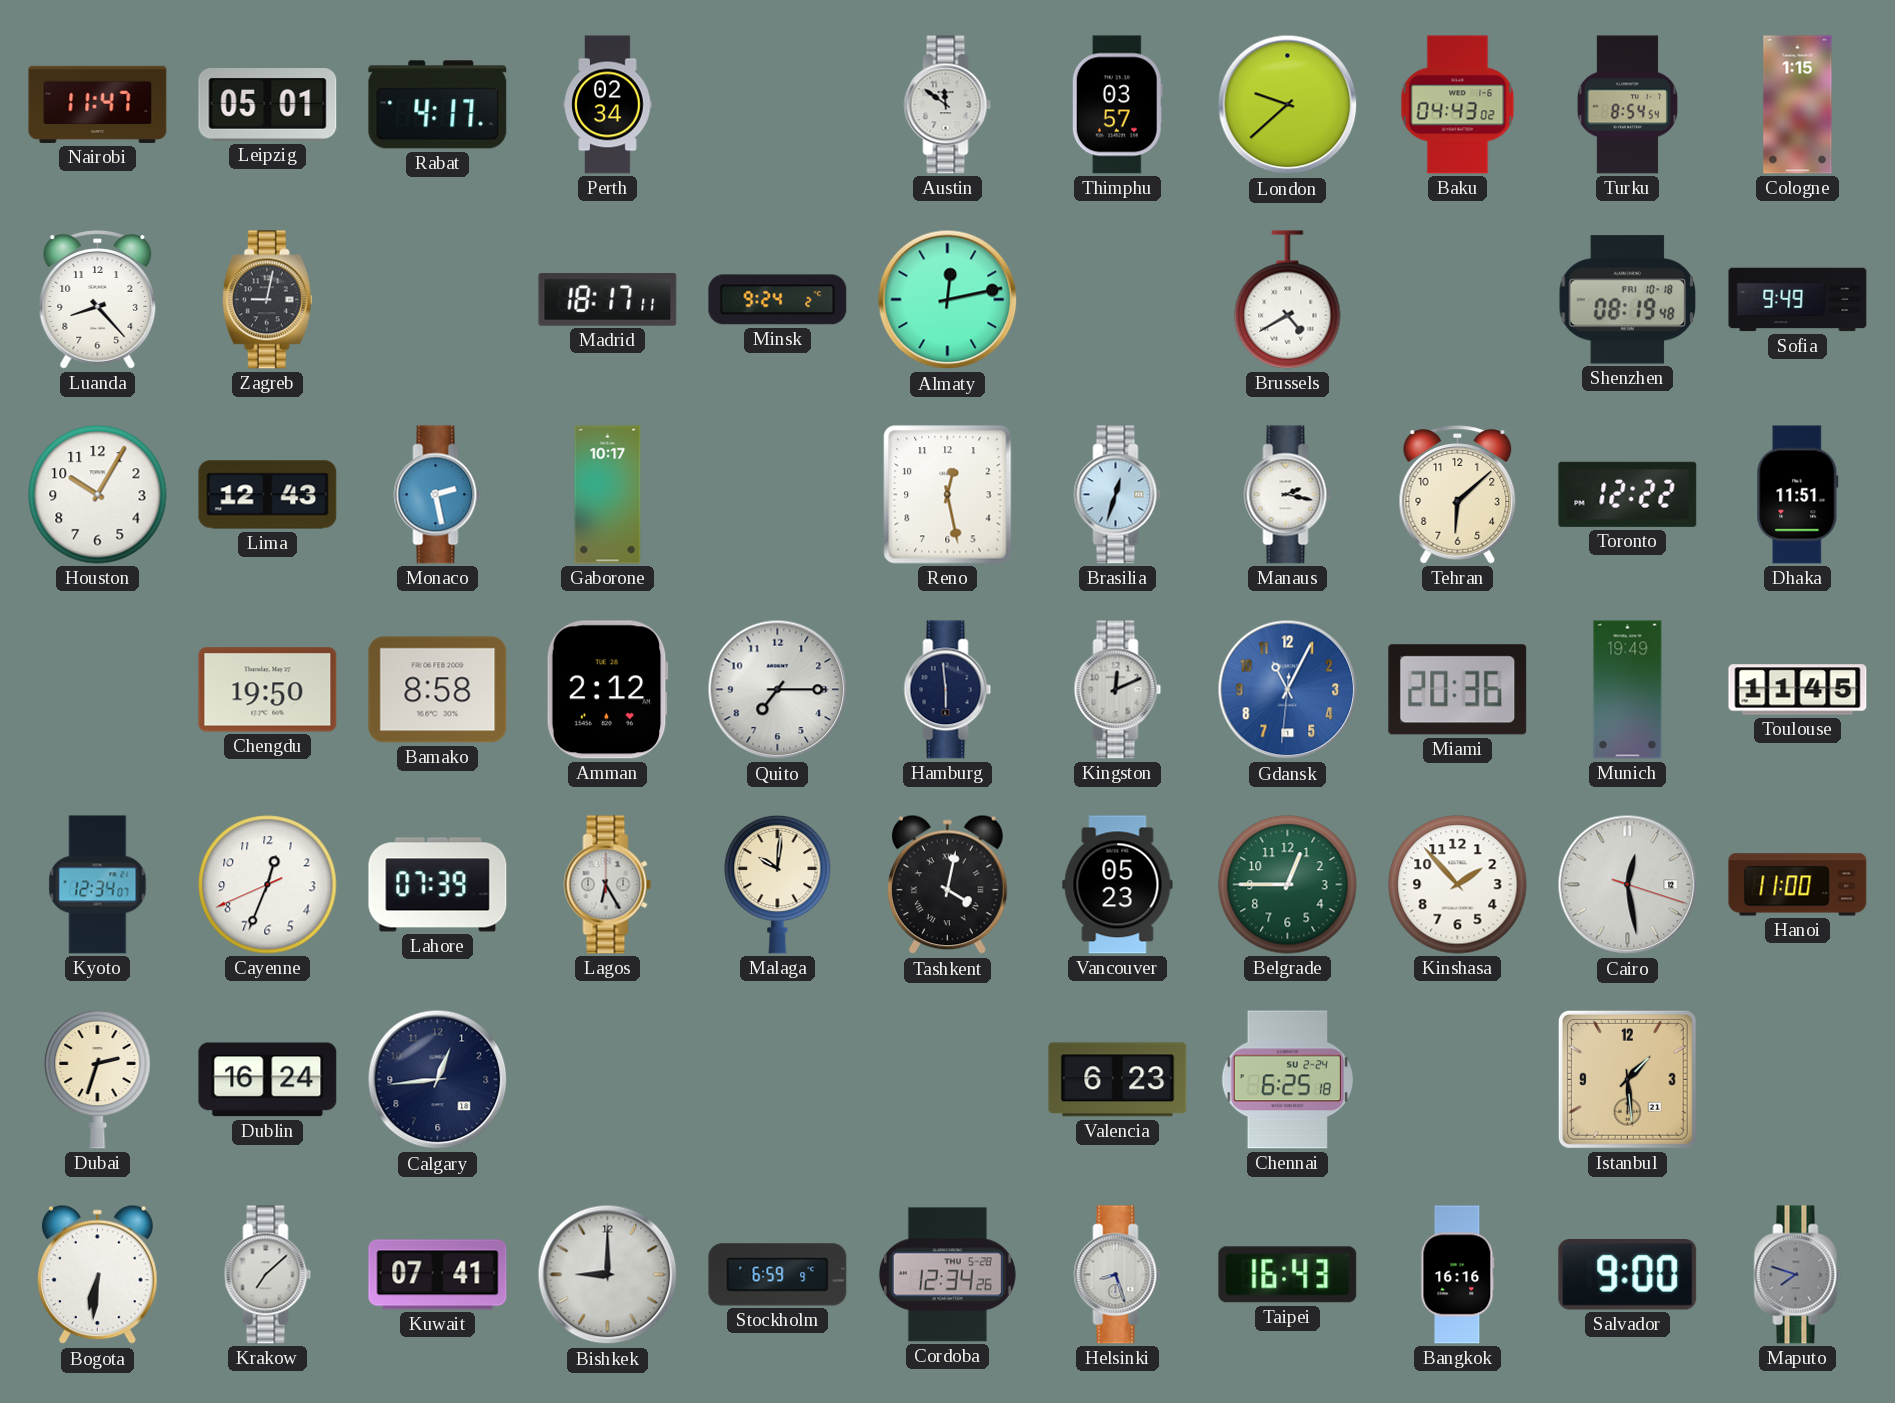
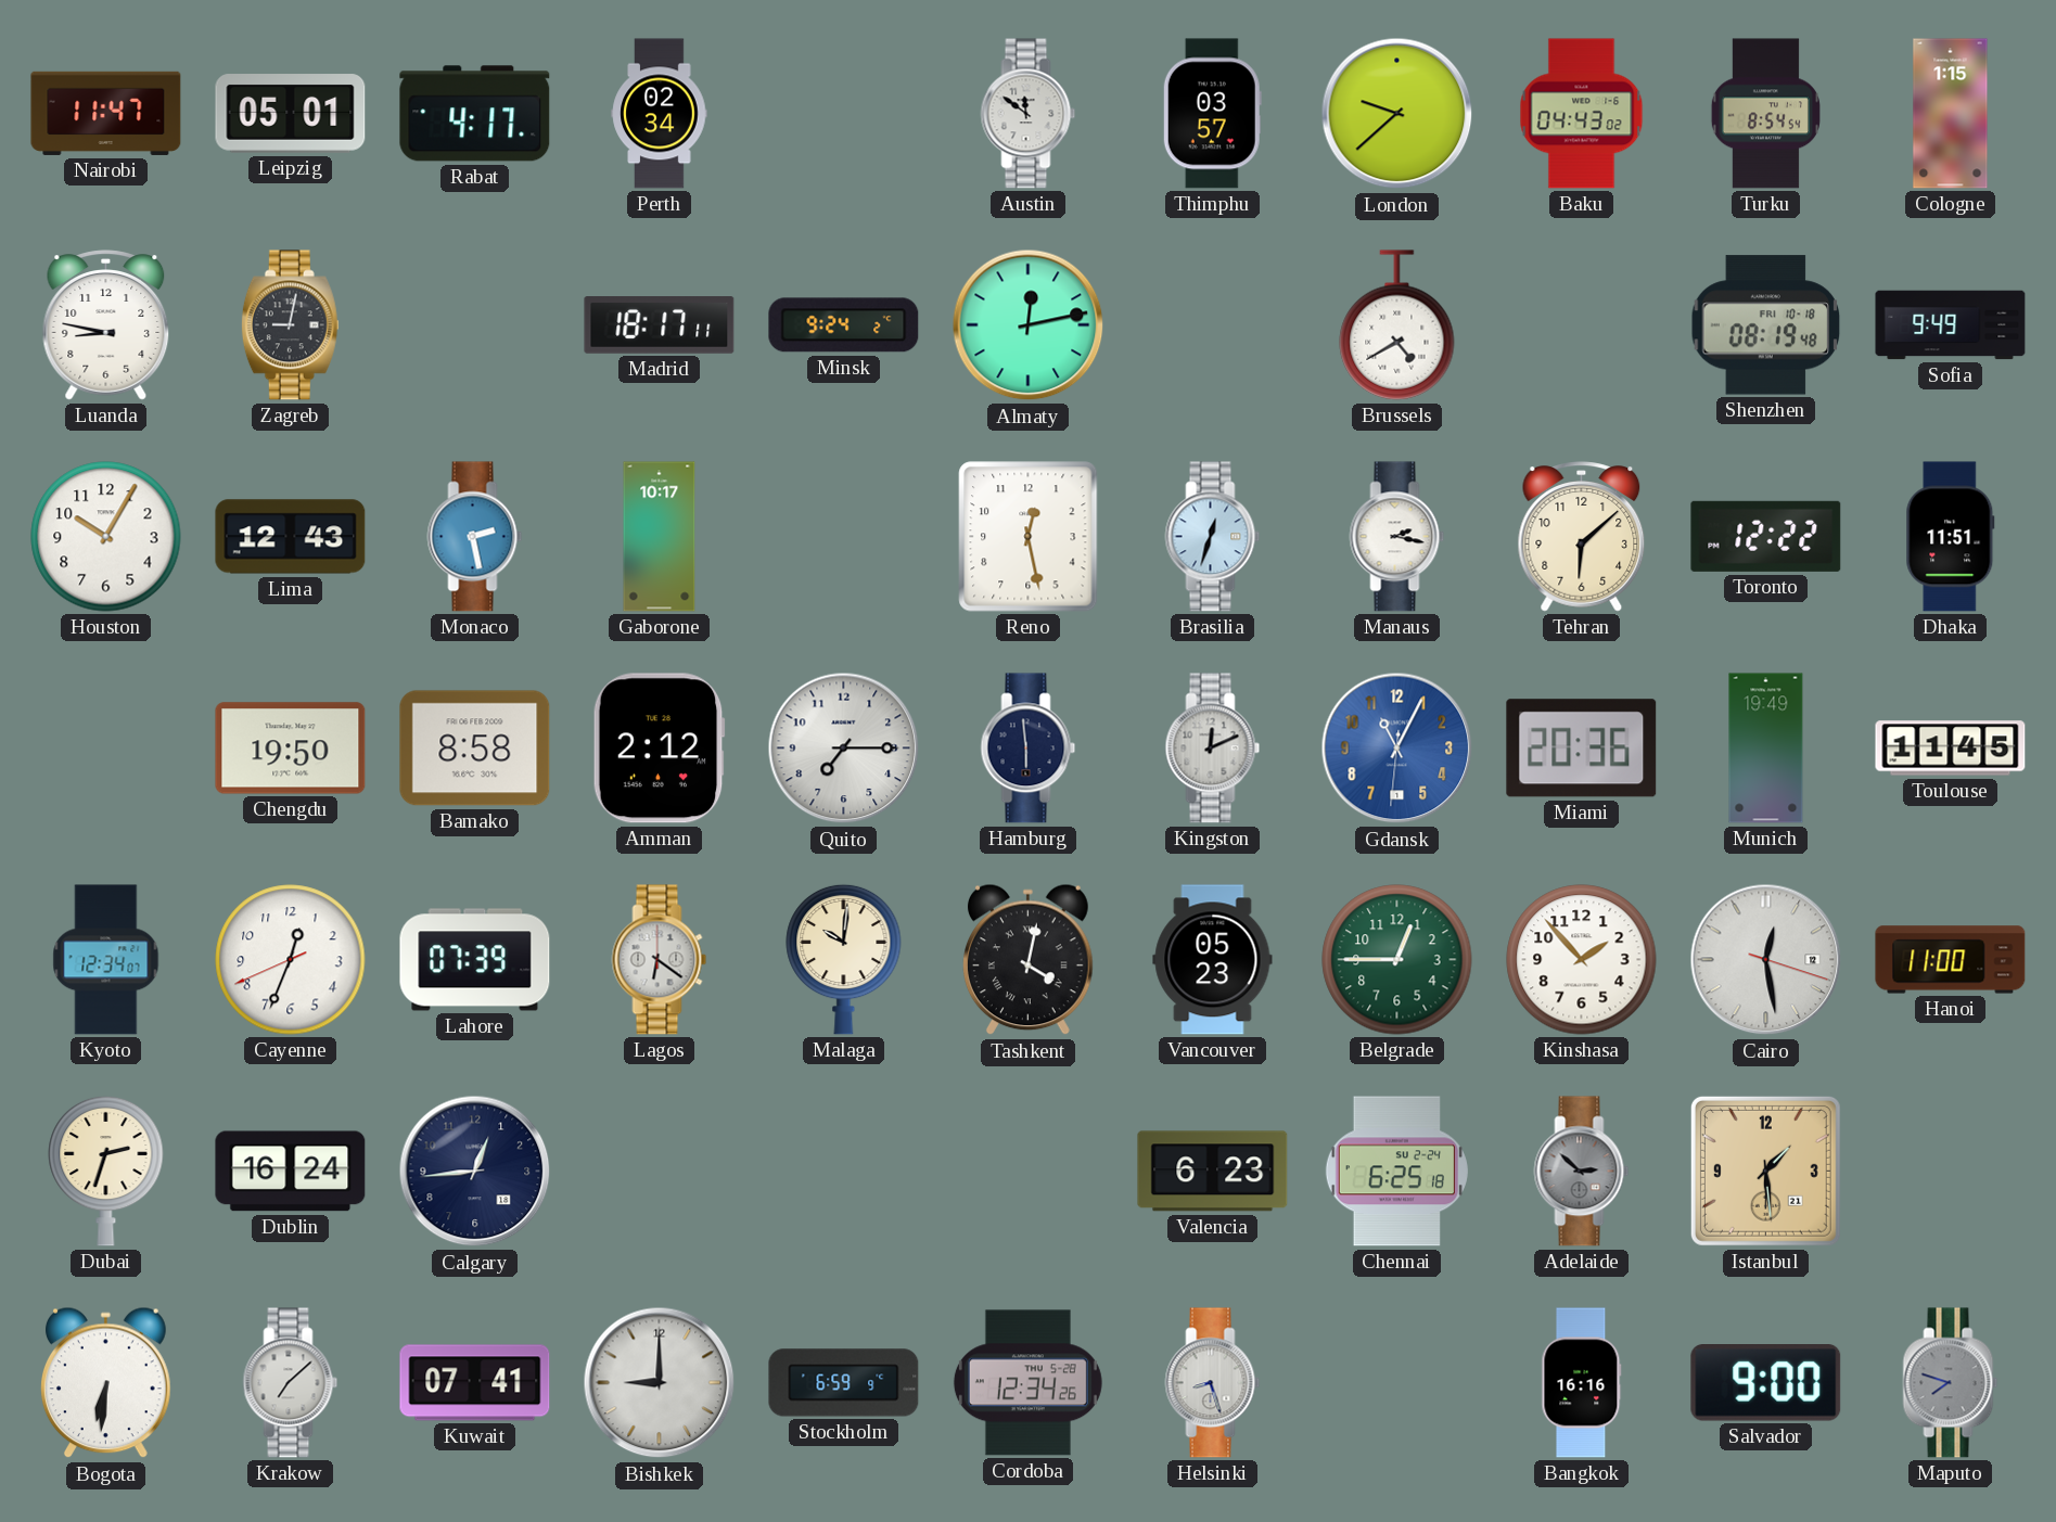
Luanda: 8:23 -> 8:47
Lagos: 6:25 -> 6:21
Adelaide: none -> 2:52
Taipei: 16:43 -> none
